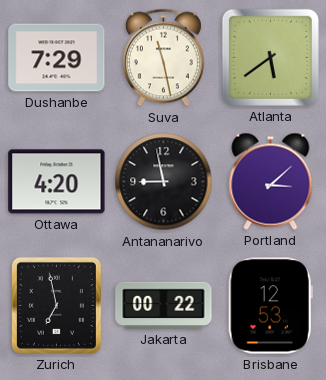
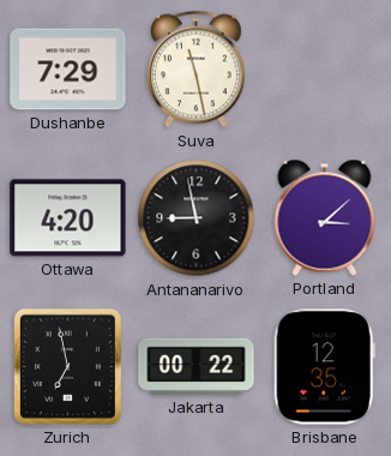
Atlanta: 5:39 -> none
Brisbane: 12:53 -> 12:35
